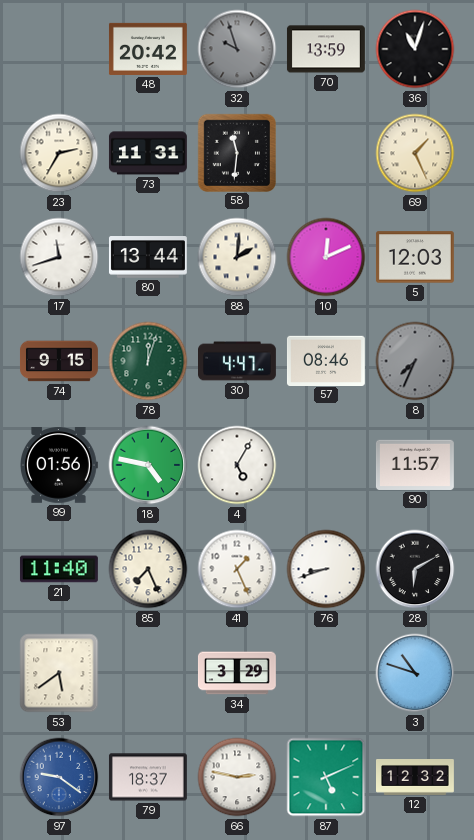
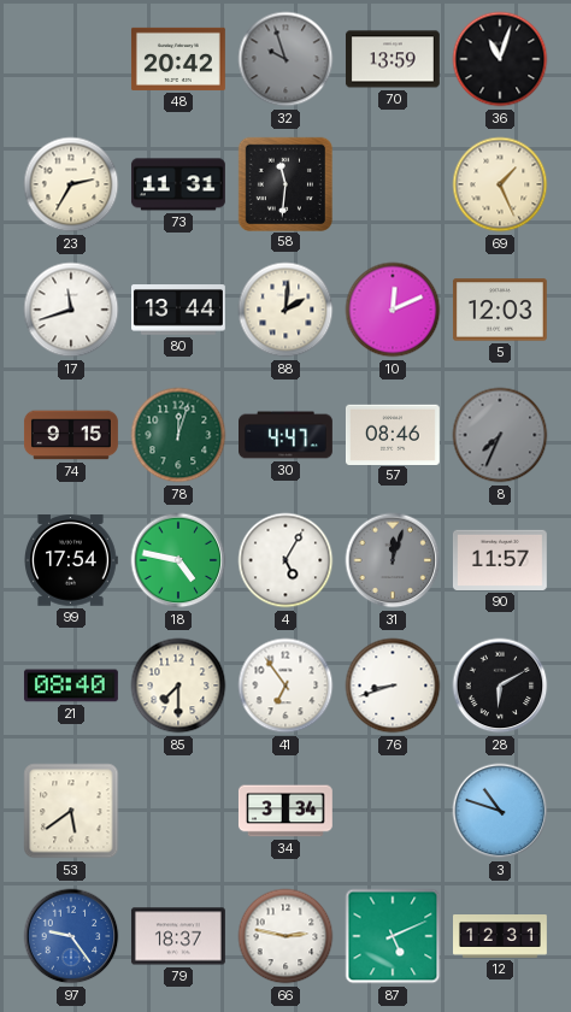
99: 01:56 -> 17:54
31: none -> 12:03
21: 11:40 -> 08:40
85: 7:26 -> 7:30
41: 1:26 -> 6:54
34: 3:29 -> 3:34
97: 9:21 -> 9:24
12: 12:32 -> 12:31
